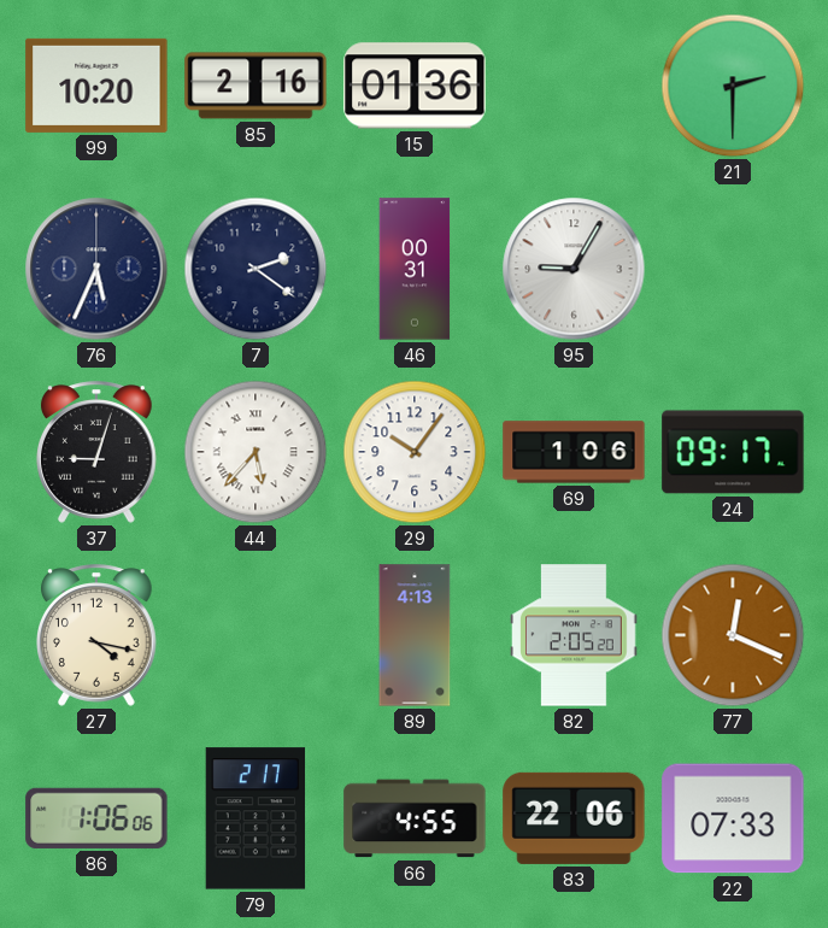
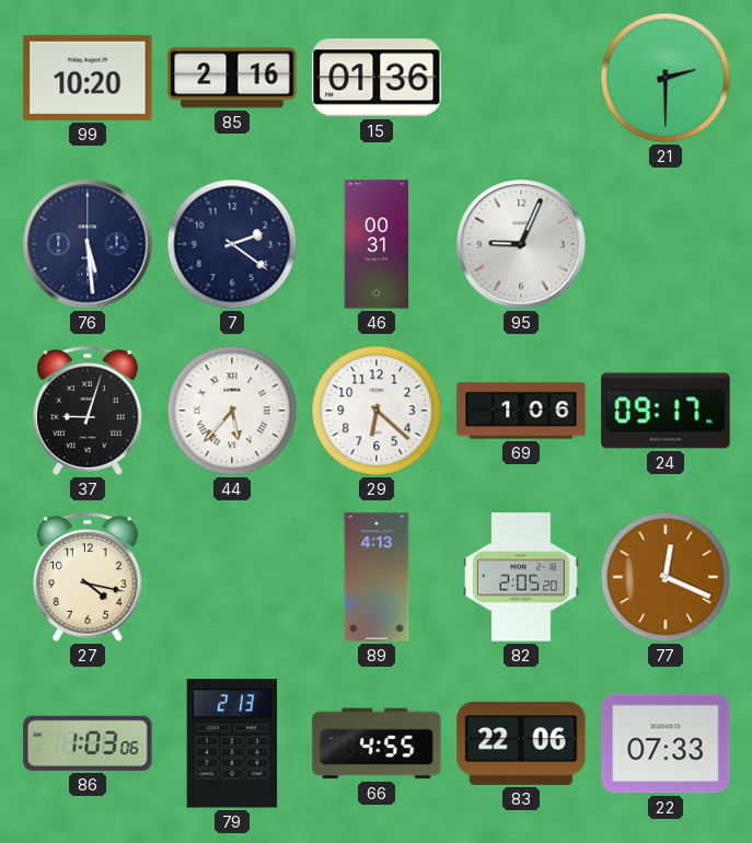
76: 5:34 -> 5:29
95: 9:05 -> 9:04
29: 10:06 -> 6:22
86: 1:06 -> 1:03
79: 2:17 -> 2:13
